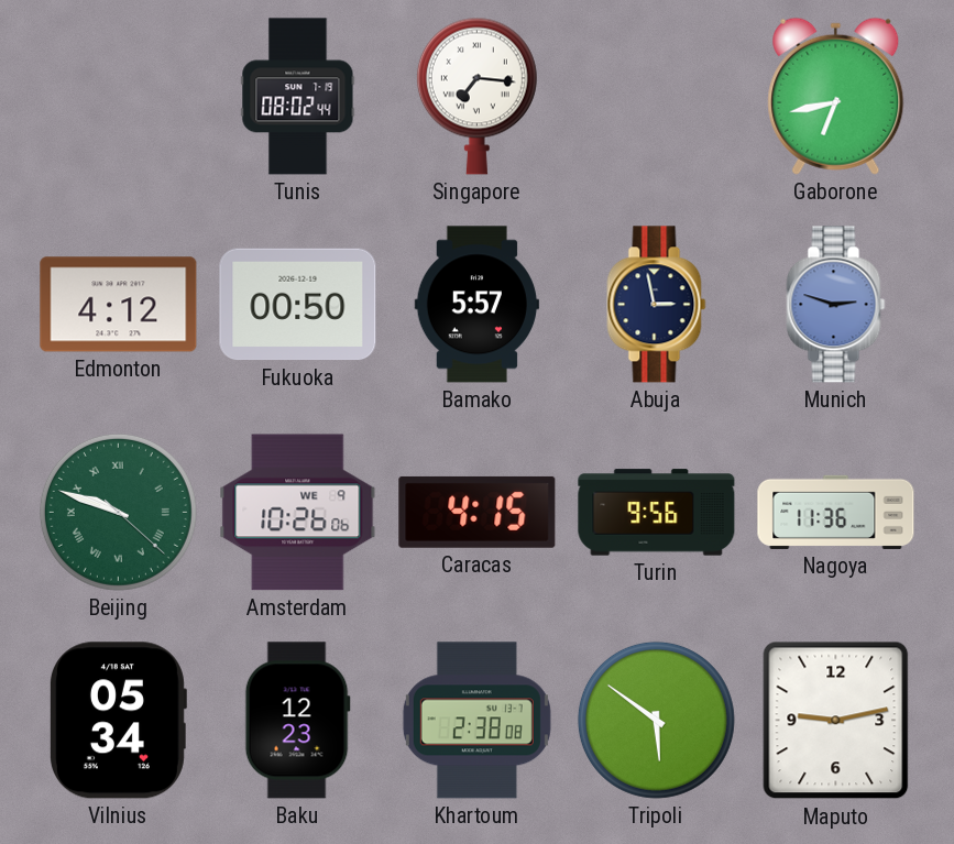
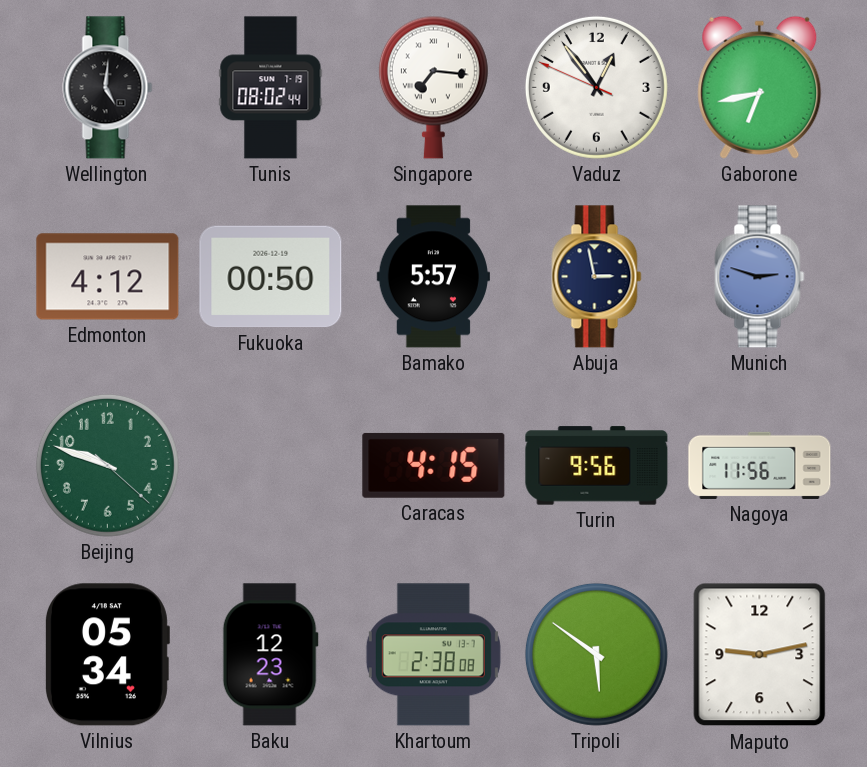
Wellington: none -> 5:01
Vaduz: none -> 12:53
Beijing numerals: Roman -> Arabic
Amsterdam: 10:26 -> none
Nagoya: 11:36 -> 11:56
